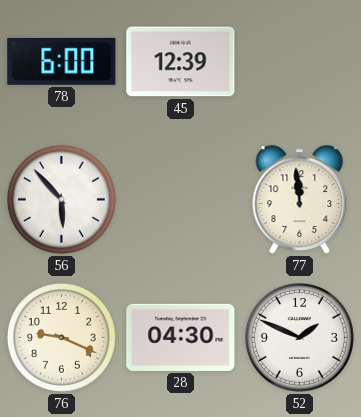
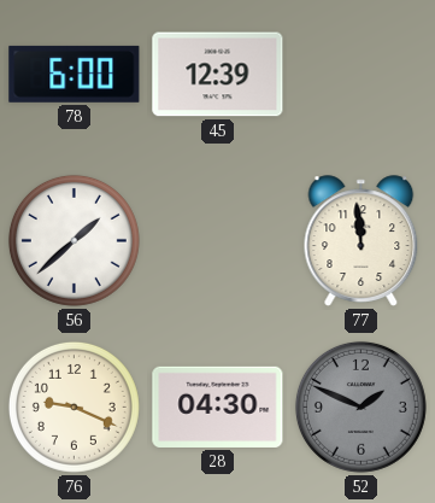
56: 5:53 -> 1:38
52 dial: white -> grey
